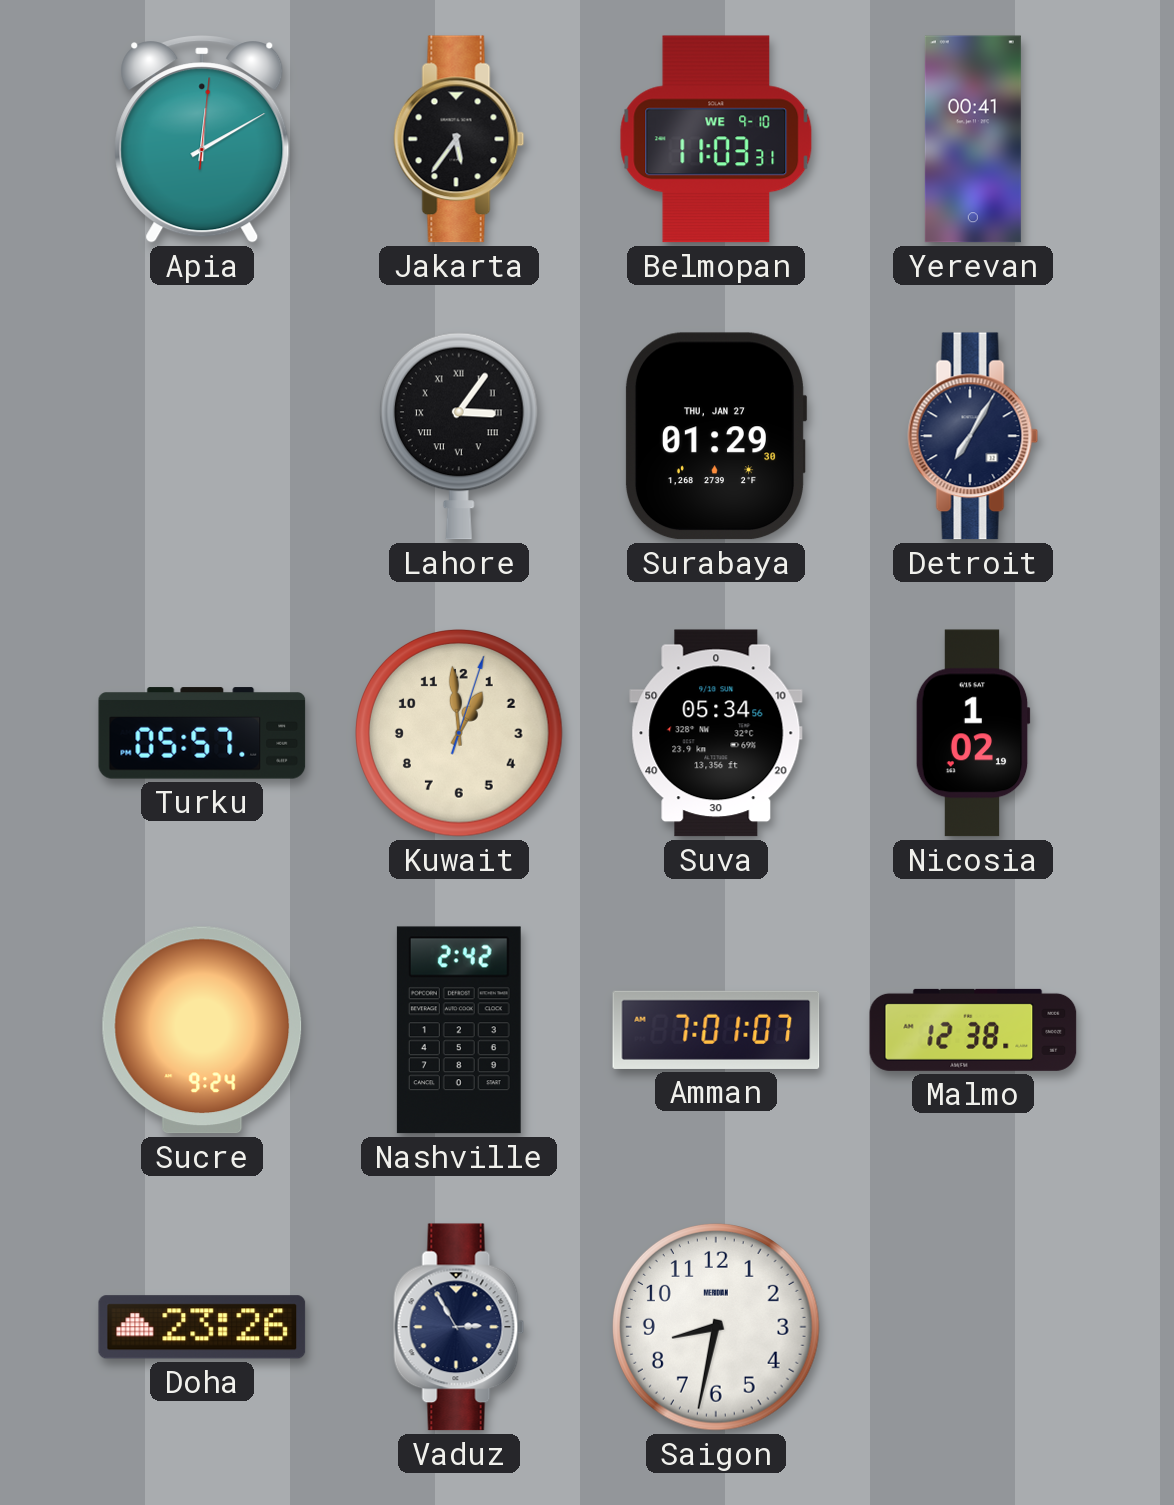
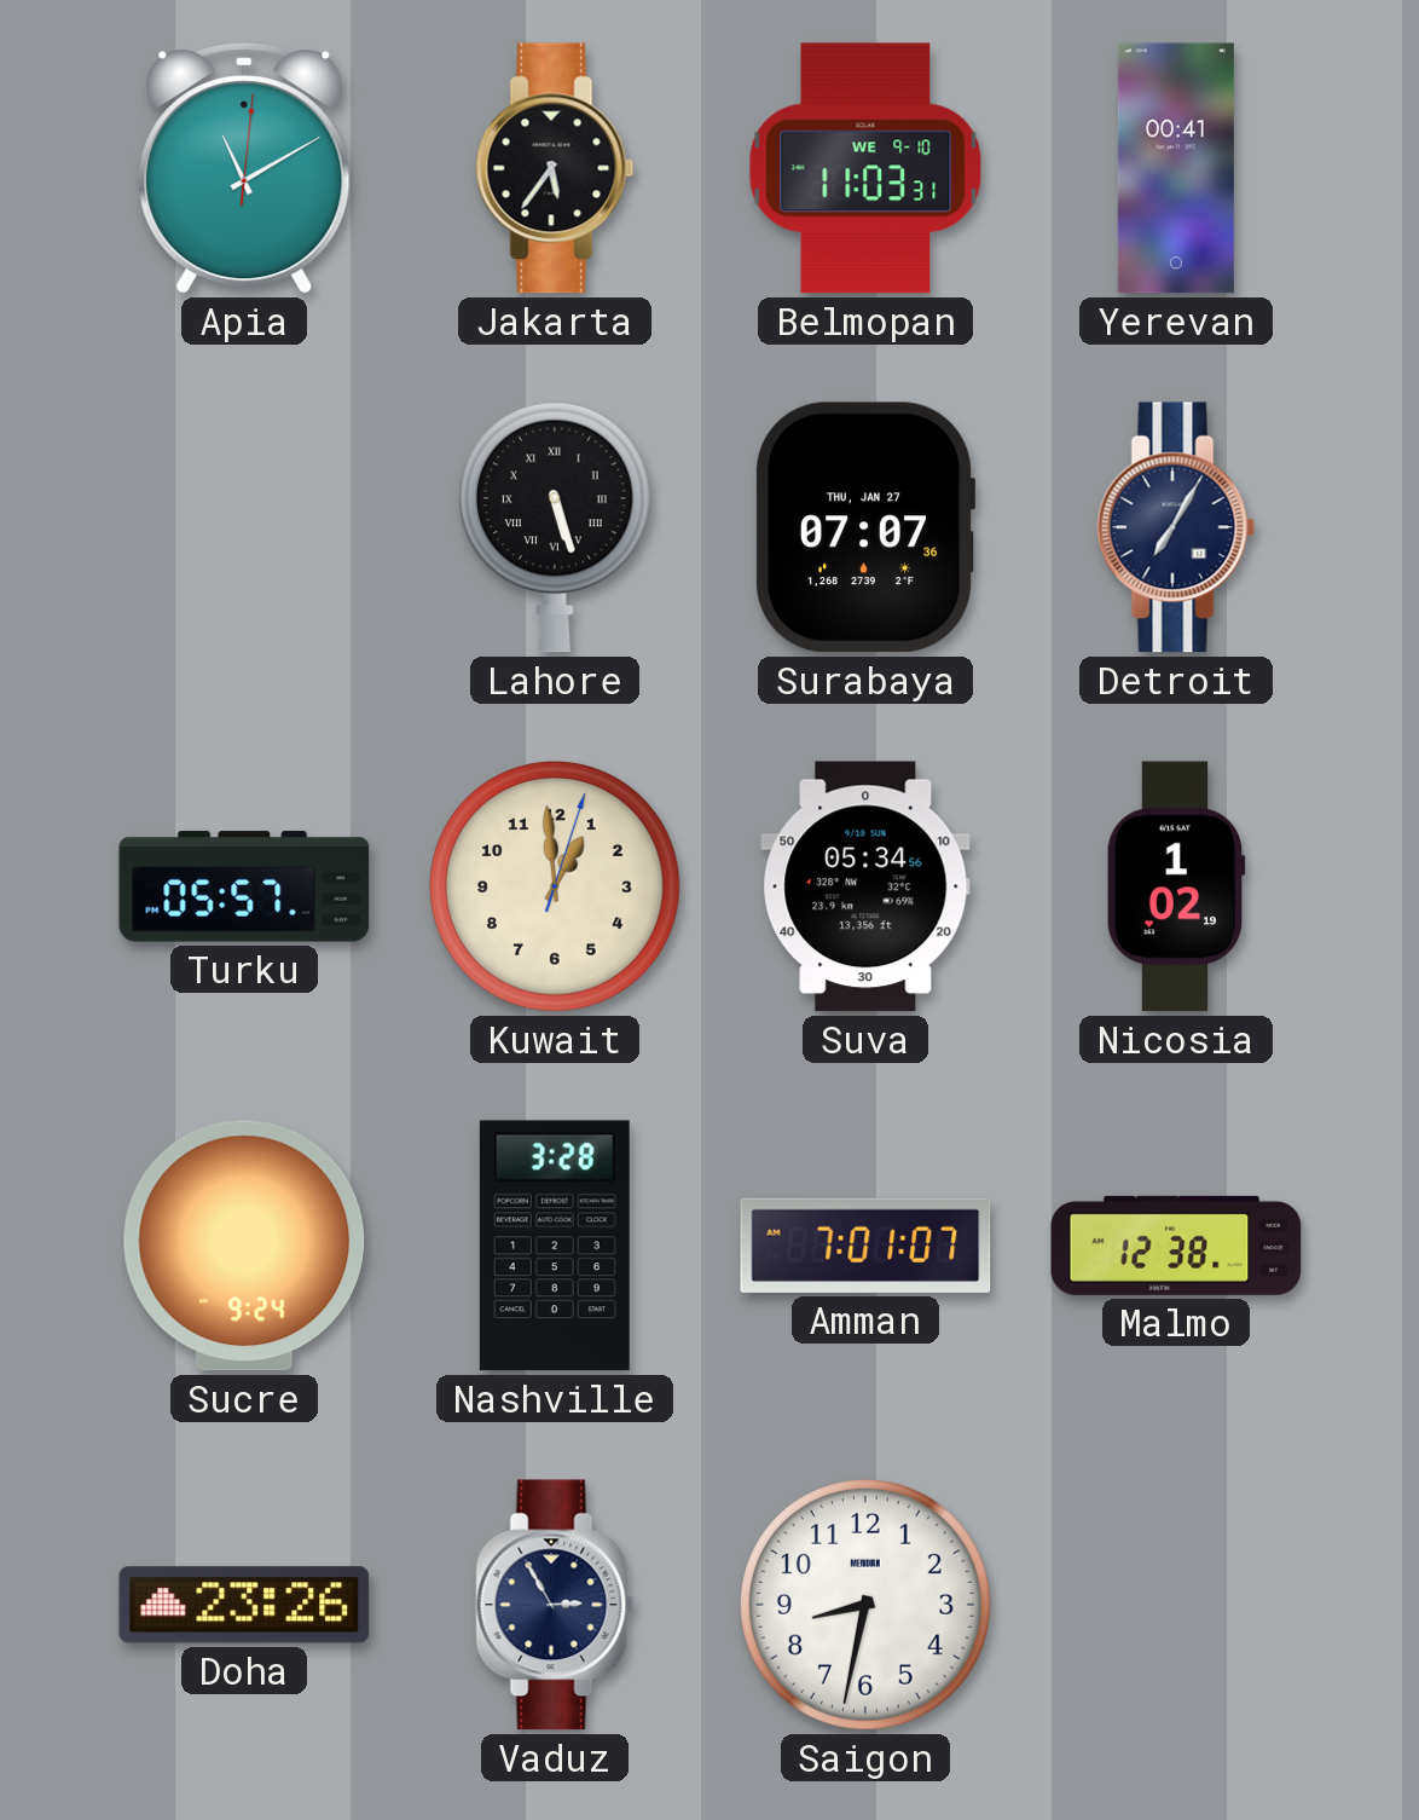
Apia: 12:10 -> 11:10
Lahore: 3:06 -> 5:27
Surabaya: 01:29 -> 07:07
Nashville: 2:42 -> 3:28
